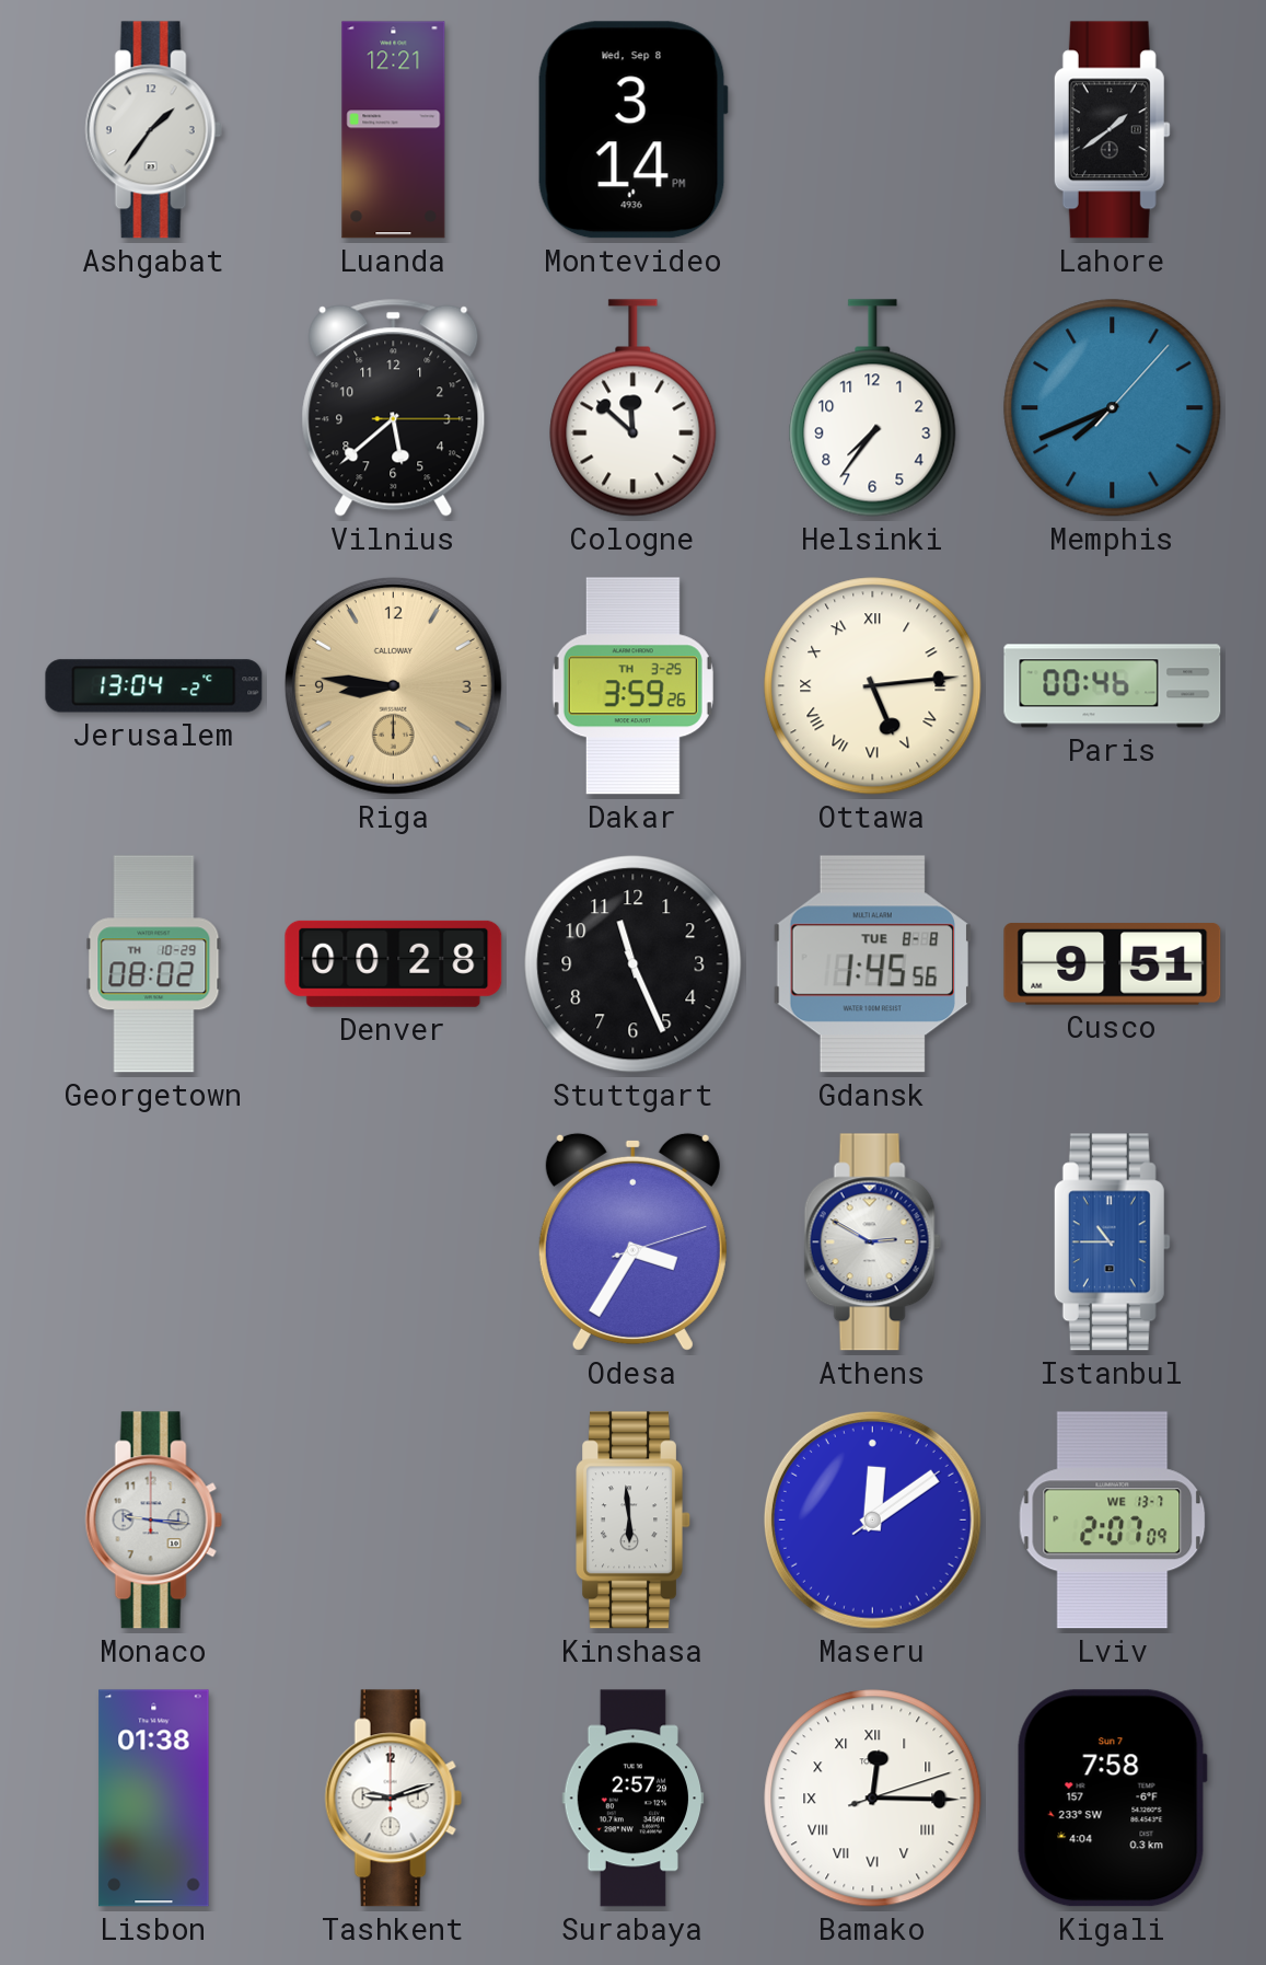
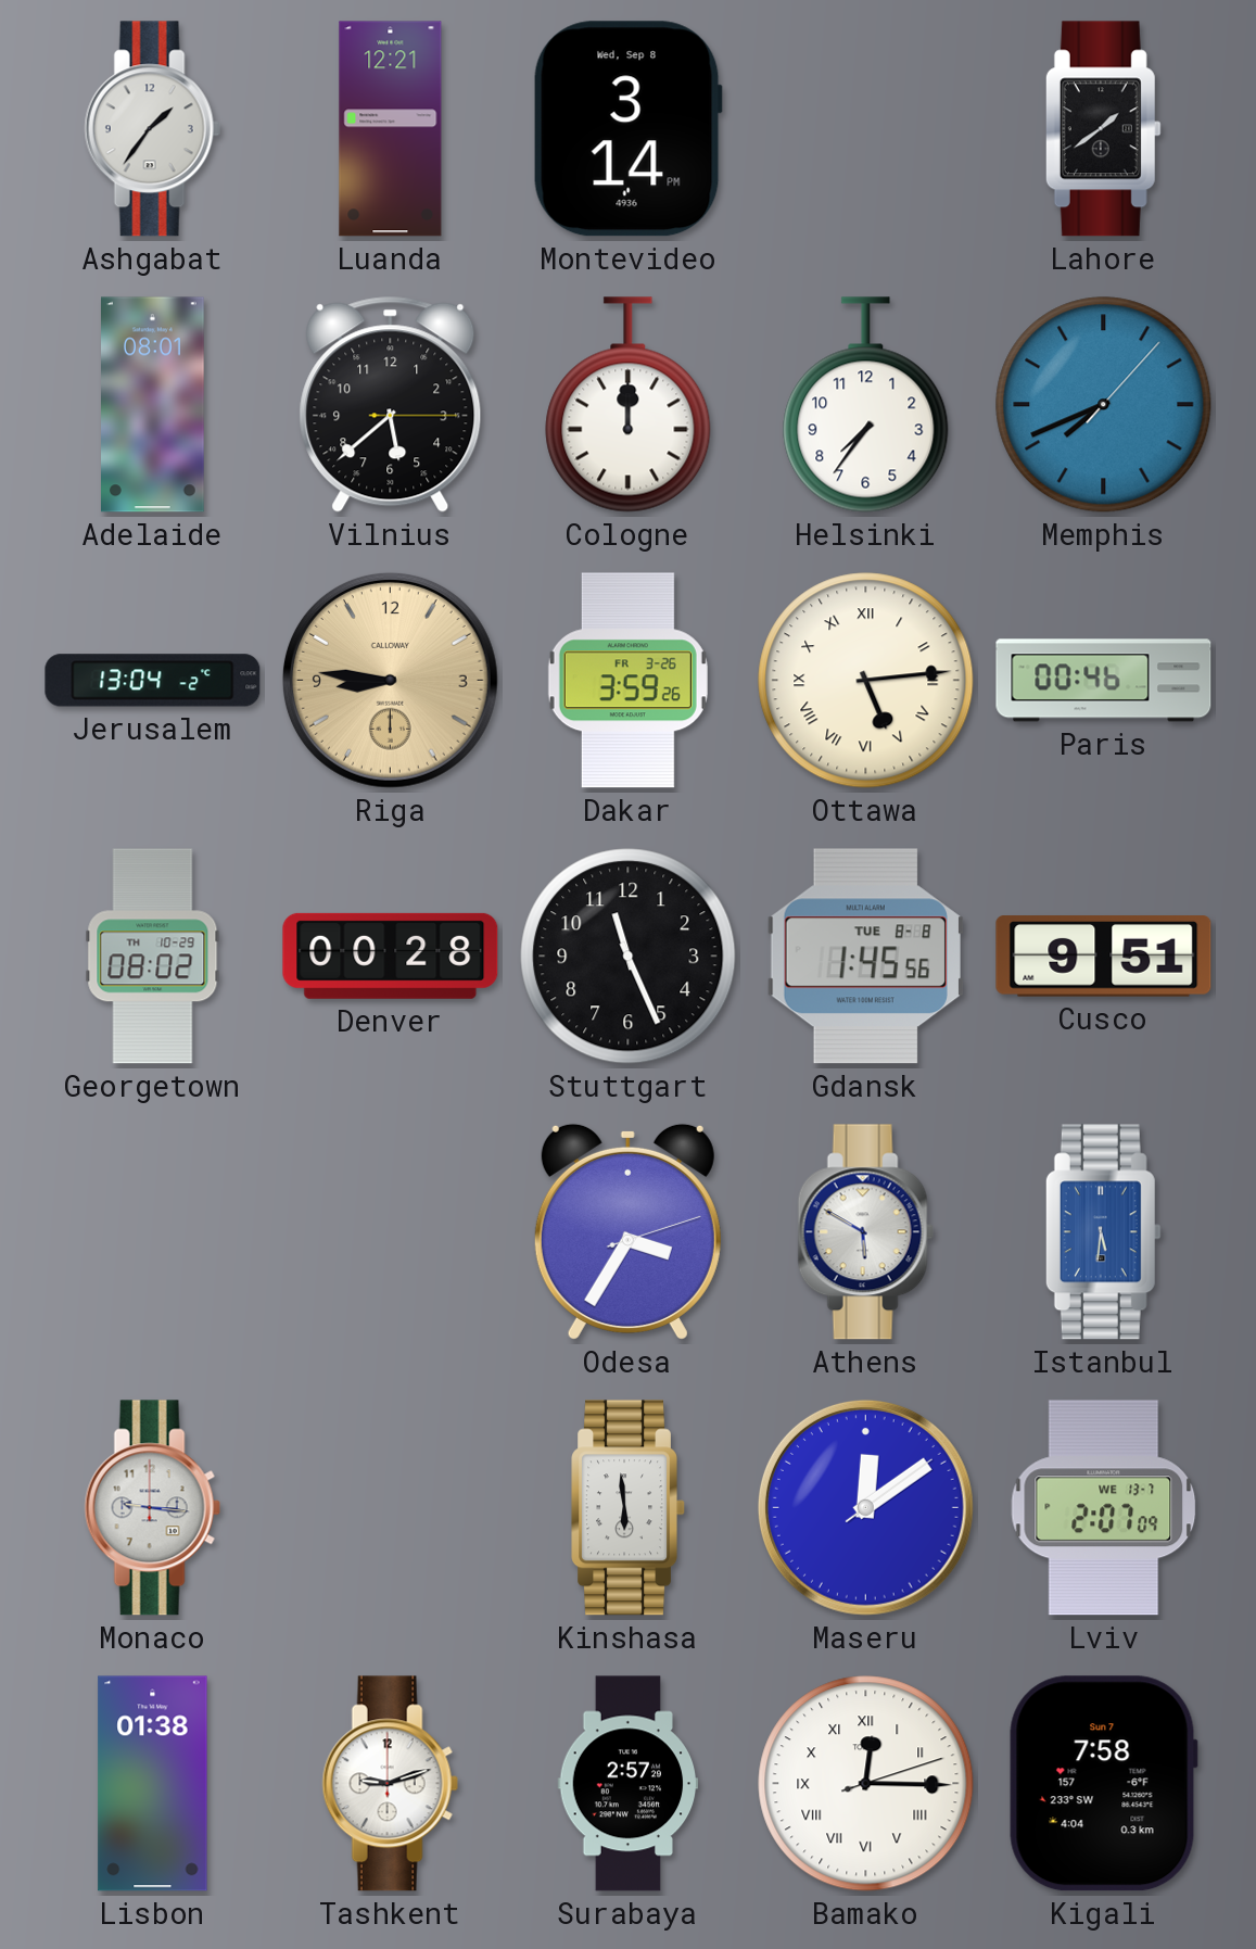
Adelaide: none -> 08:01
Cologne: 11:52 -> 12:00
Dakar date: TH 3-25 -> FR 3-26
Athens: 2:50 -> 5:50
Istanbul: 10:45 -> 5:31
